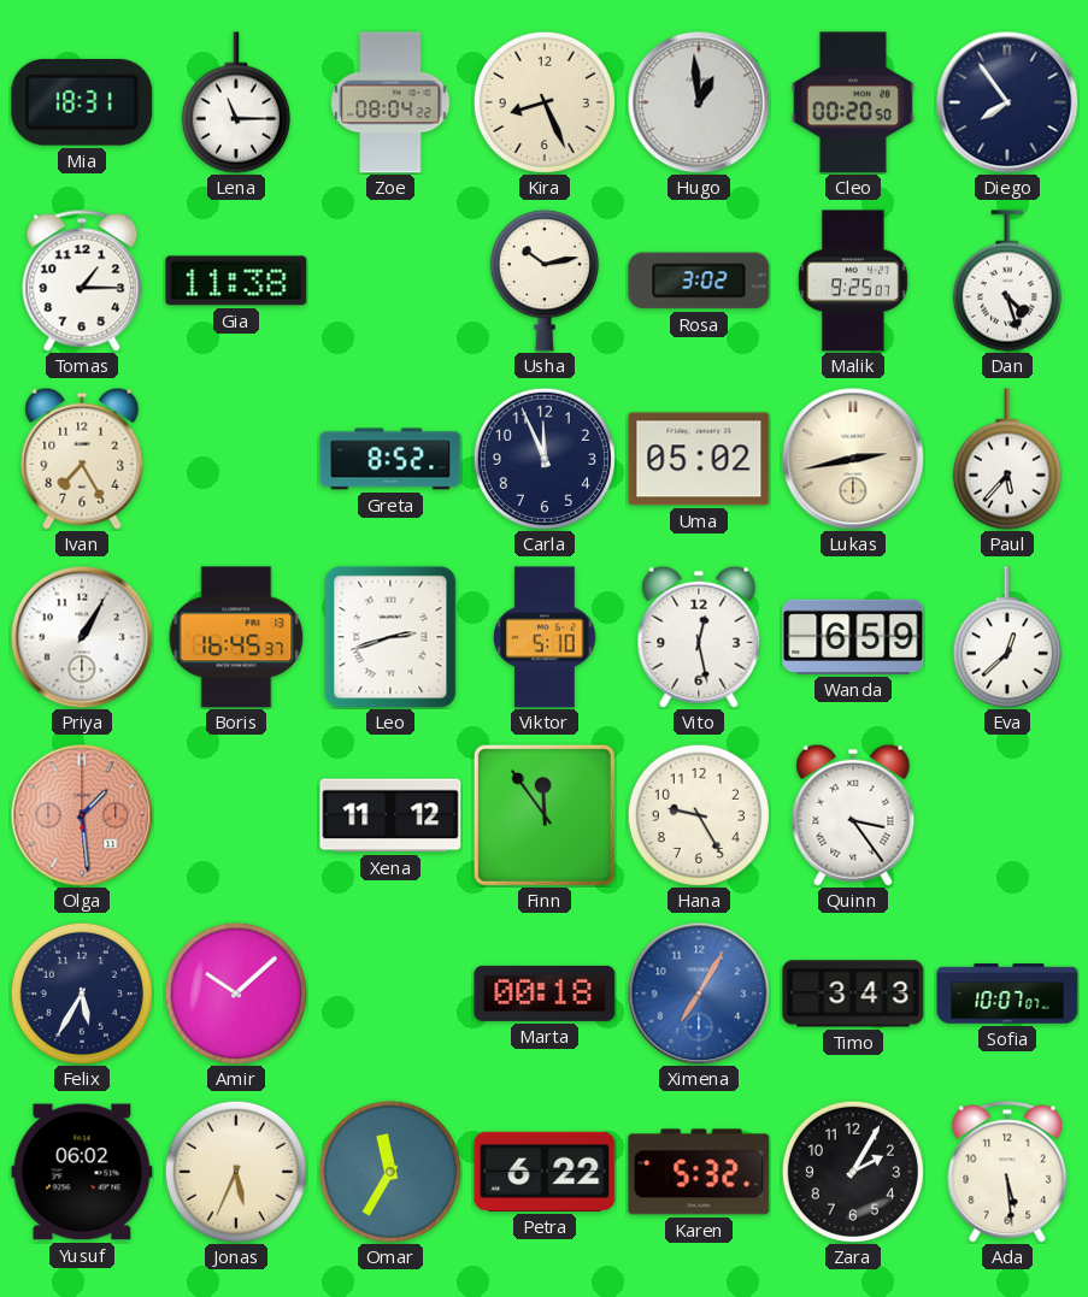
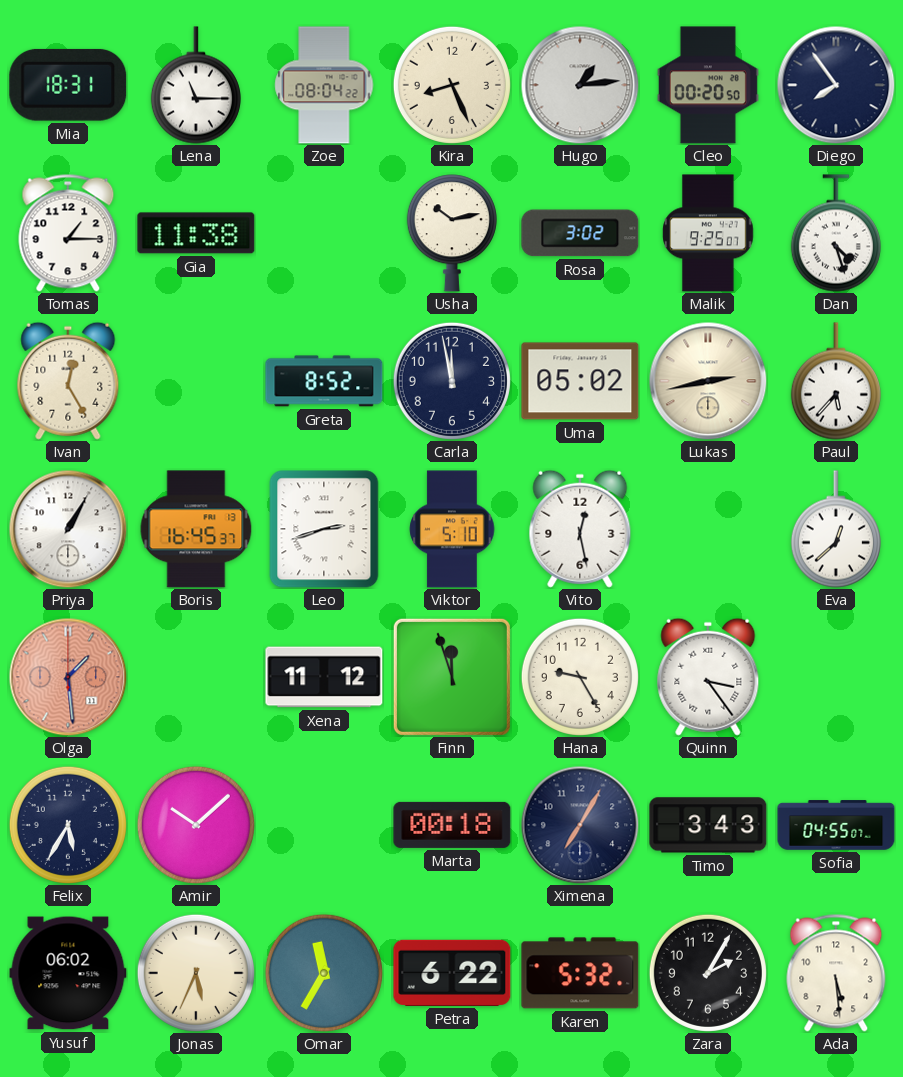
Hugo: 12:59 -> 1:14
Ivan: 7:25 -> 12:25
Carla: 11:56 -> 11:58
Wanda: 6:59 -> none
Finn: 11:54 -> 11:57
Ximena dial: blue -> navy
Sofia: 10:07 -> 04:55
